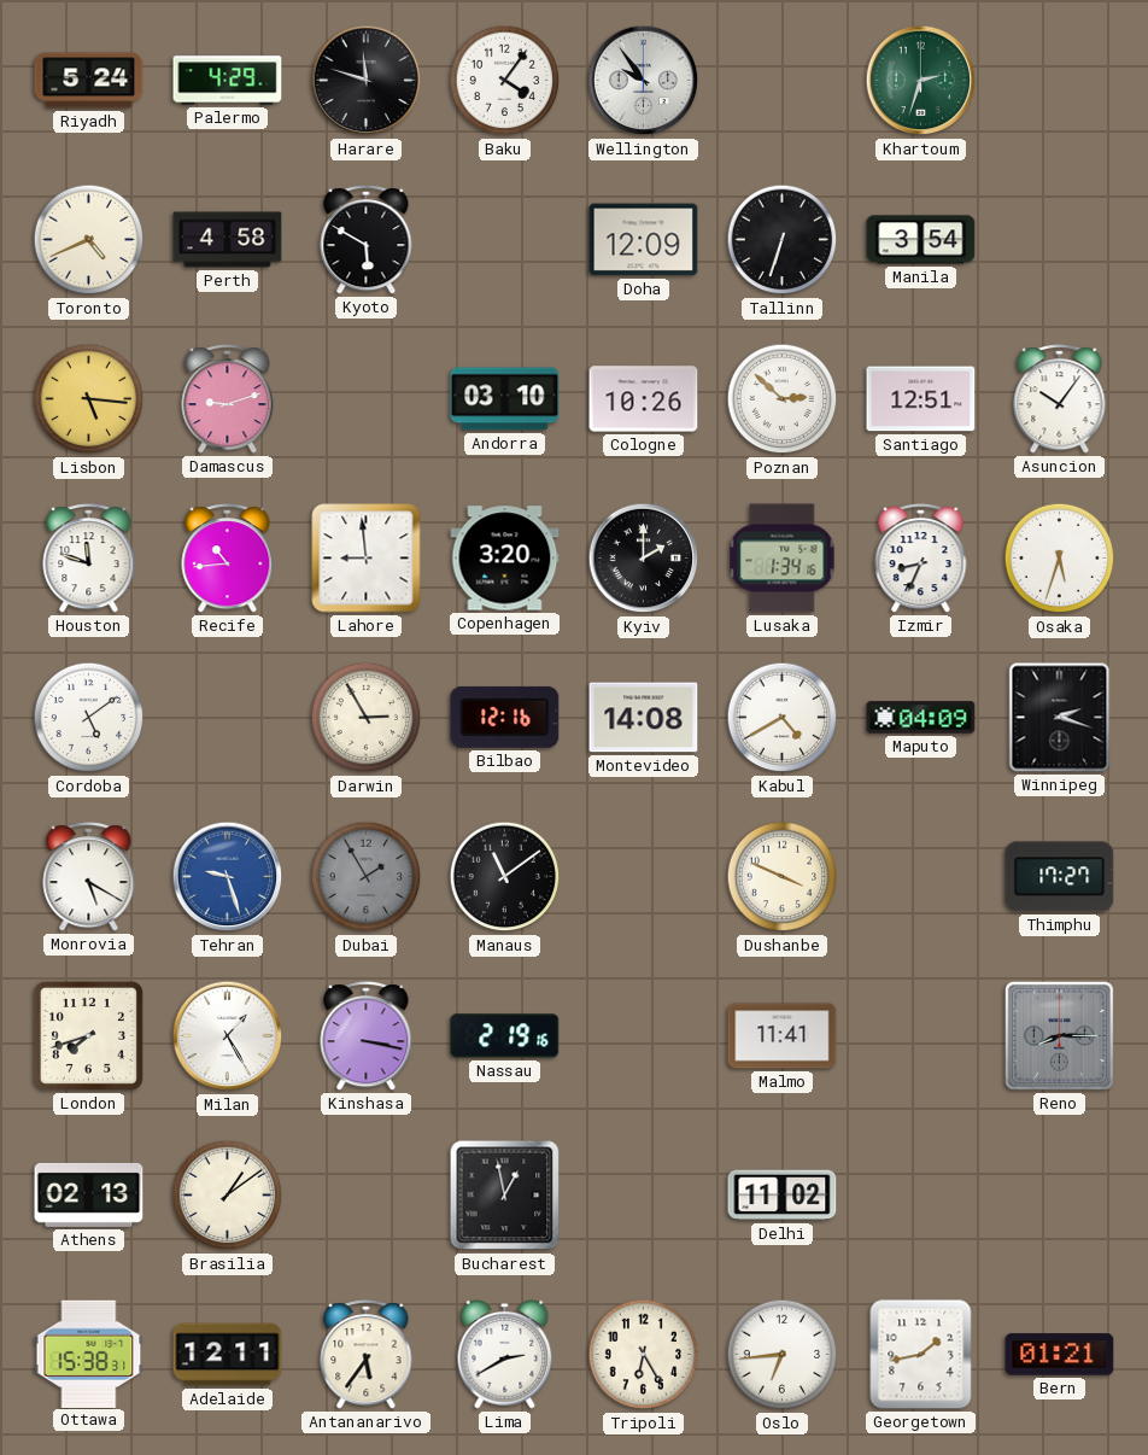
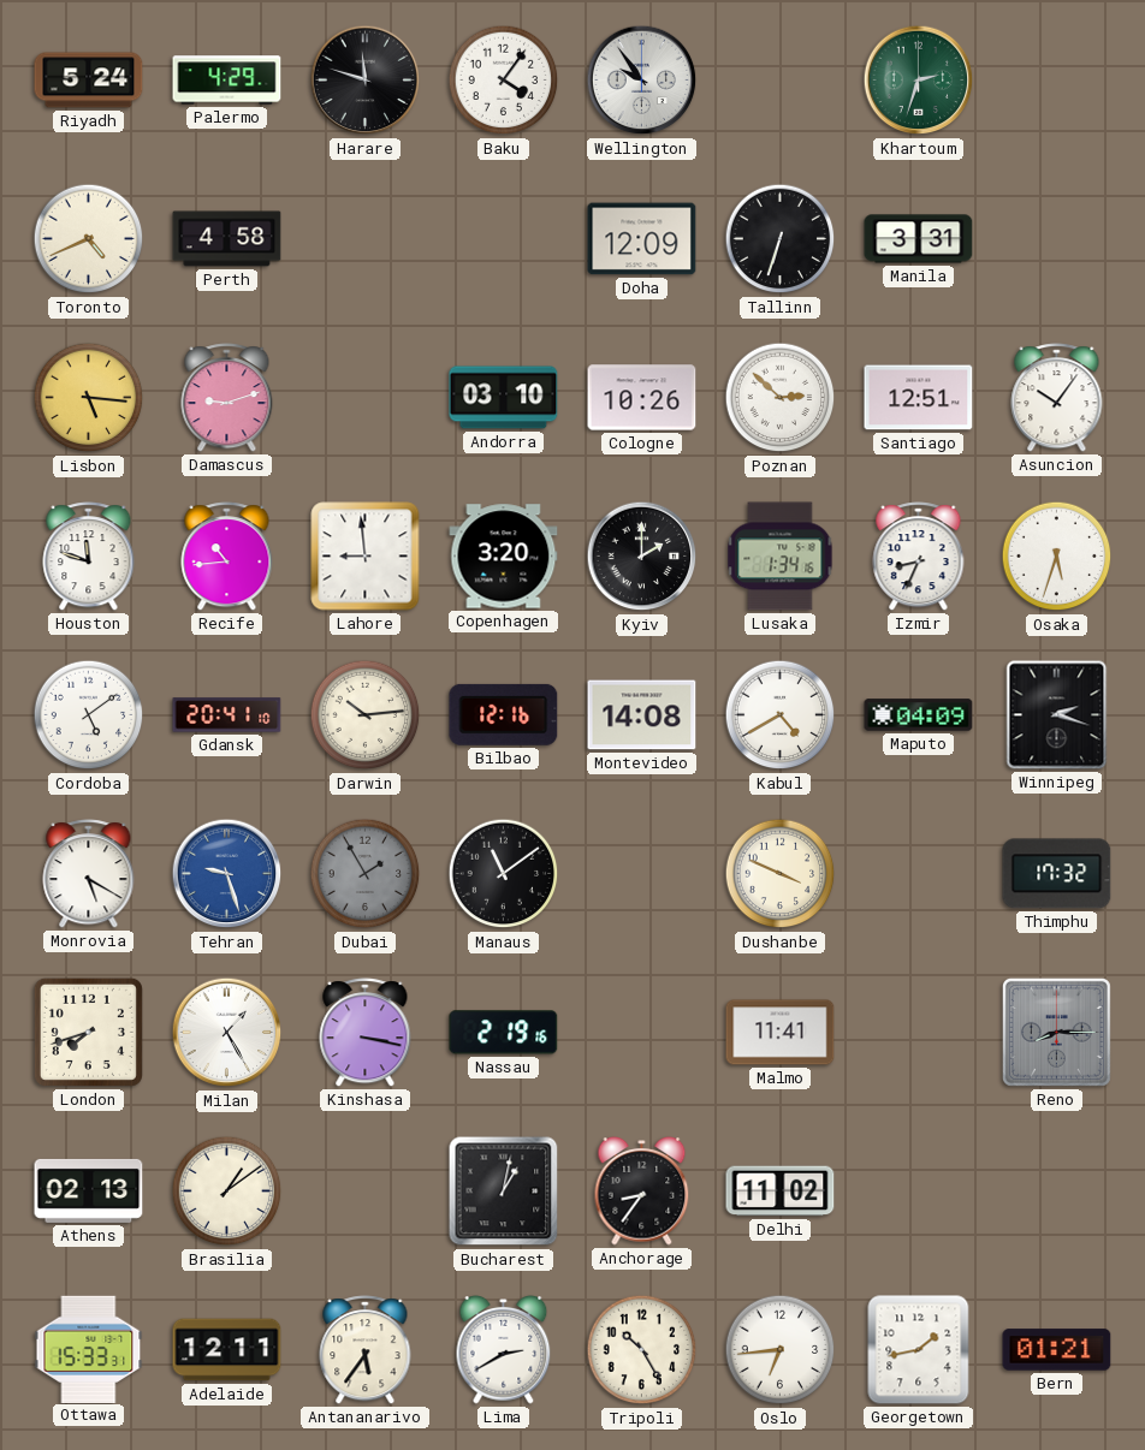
Kyoto: 5:50 -> none
Manila: 3:54 -> 3:31
Gdansk: none -> 20:41
Darwin: 2:55 -> 10:14
Thimphu: 17:27 -> 17:32
Bucharest: 12:58 -> 1:02
Anchorage: none -> 8:36
Ottawa: 15:38 -> 15:33
Tripoli: 6:25 -> 10:25
